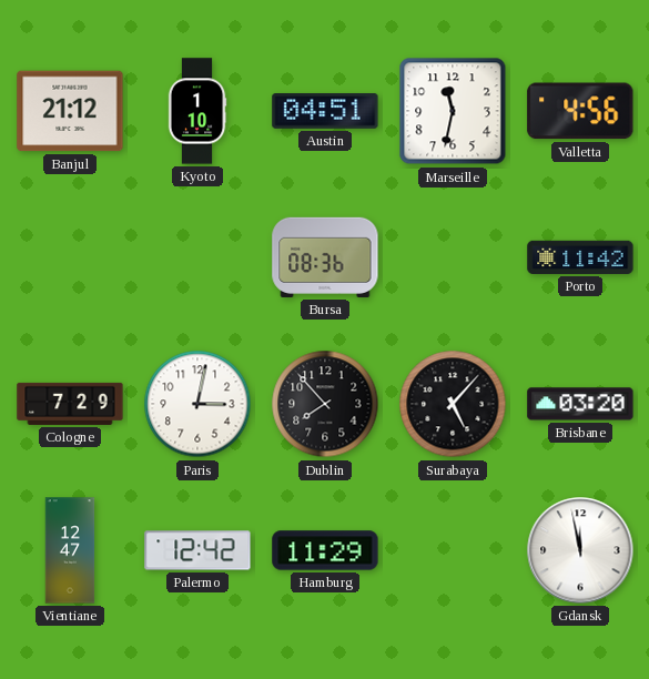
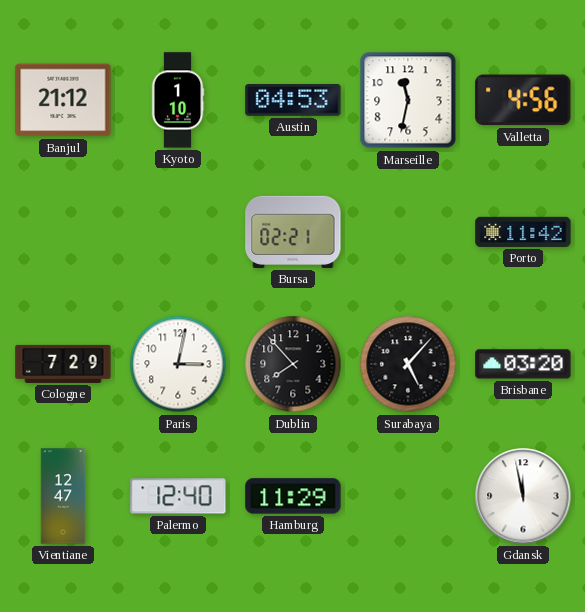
Austin: 04:51 -> 04:53
Bursa: 08:36 -> 02:21
Palermo: 12:42 -> 12:40
